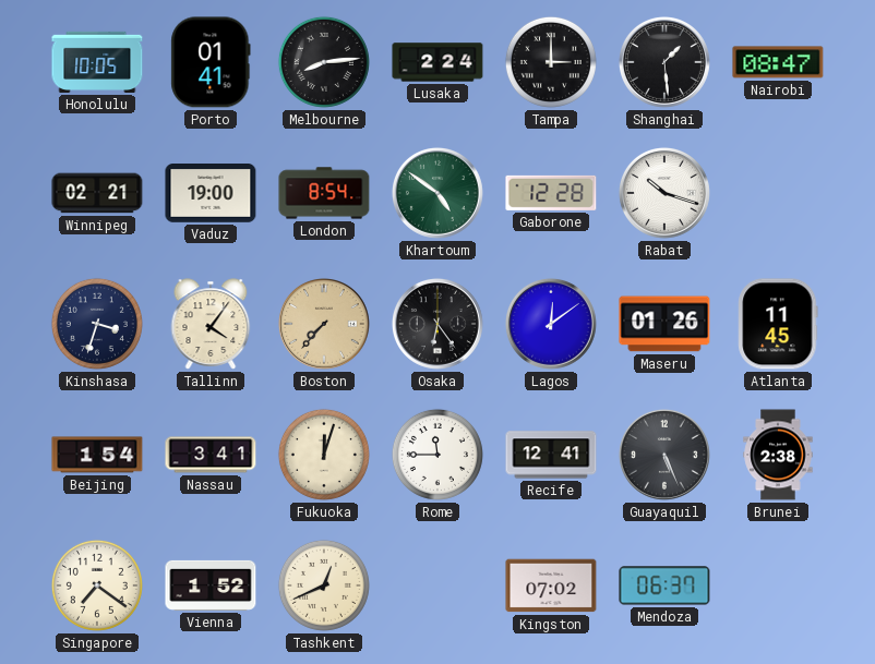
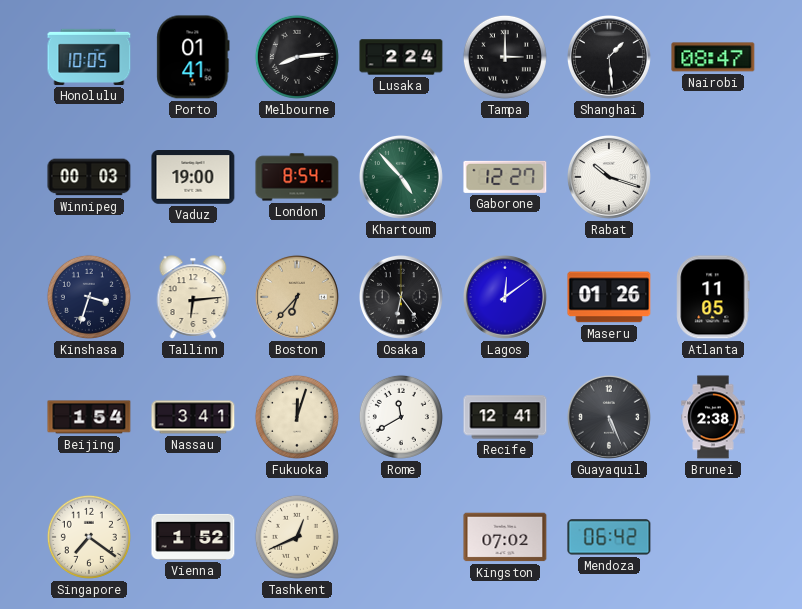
Winnipeg: 02:21 -> 00:03
Khartoum: 4:51 -> 4:53
Gaborone: 12:28 -> 12:27
Tallinn: 4:06 -> 6:14
Boston: 7:37 -> 6:37
Atlanta: 11:45 -> 11:05
Rome: 11:45 -> 11:40
Mendoza: 06:37 -> 06:42
